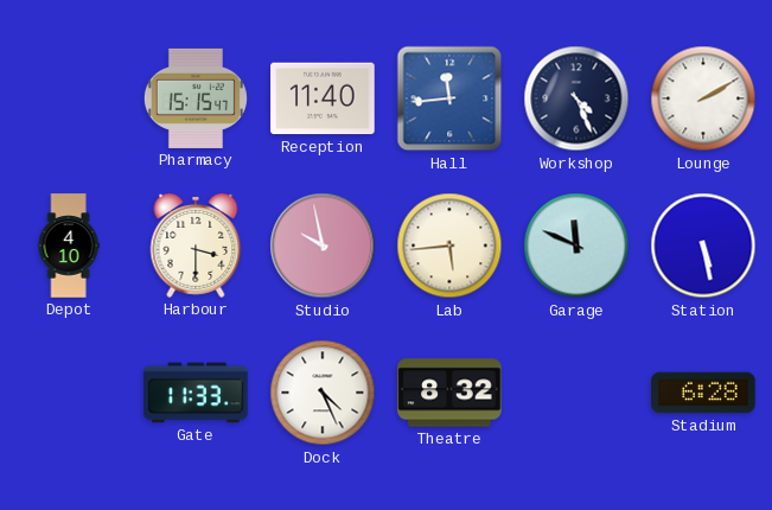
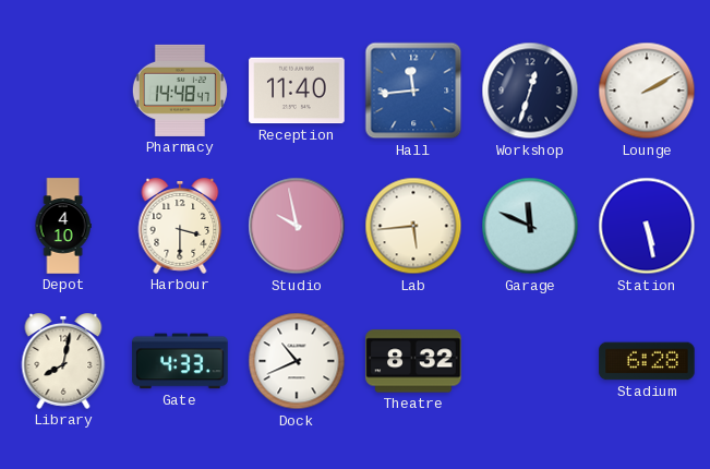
Pharmacy: 15:15 -> 14:48
Workshop: 4:26 -> 12:33
Library: none -> 8:02
Gate: 11:33 -> 4:33
Dock: 4:26 -> 10:41
